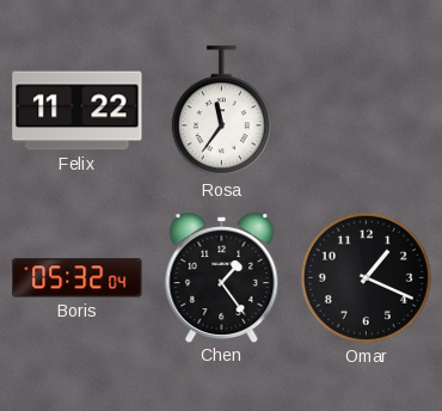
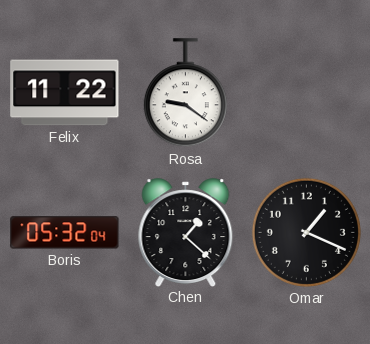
Rosa: 11:36 -> 9:21
Chen: 1:24 -> 1:22
